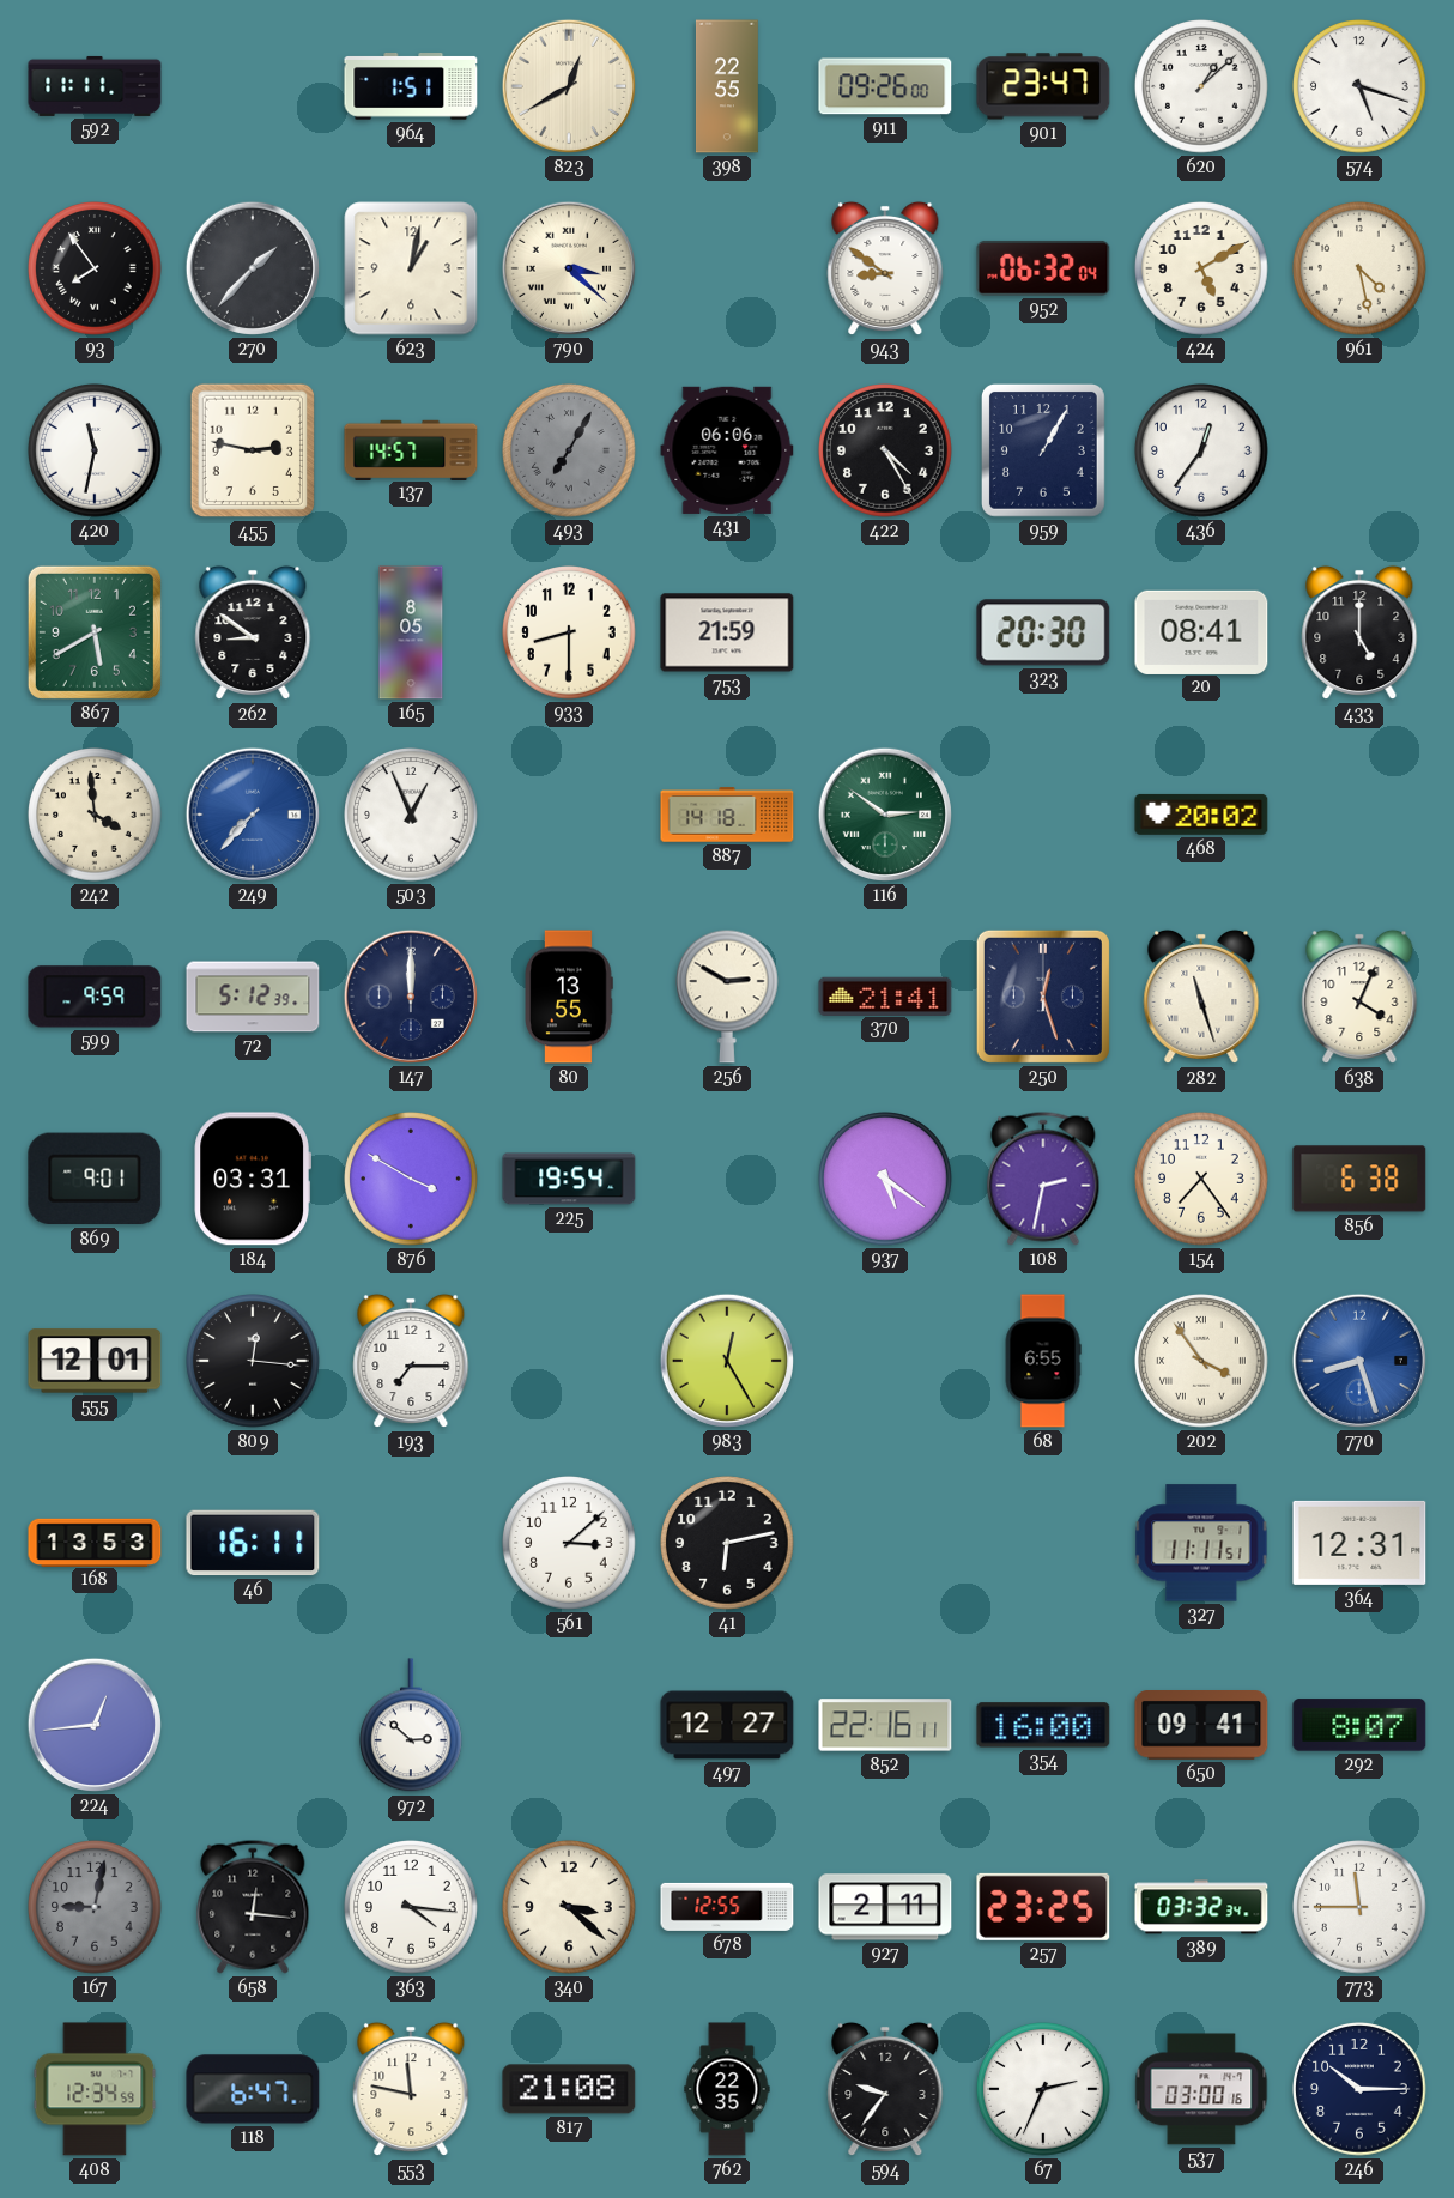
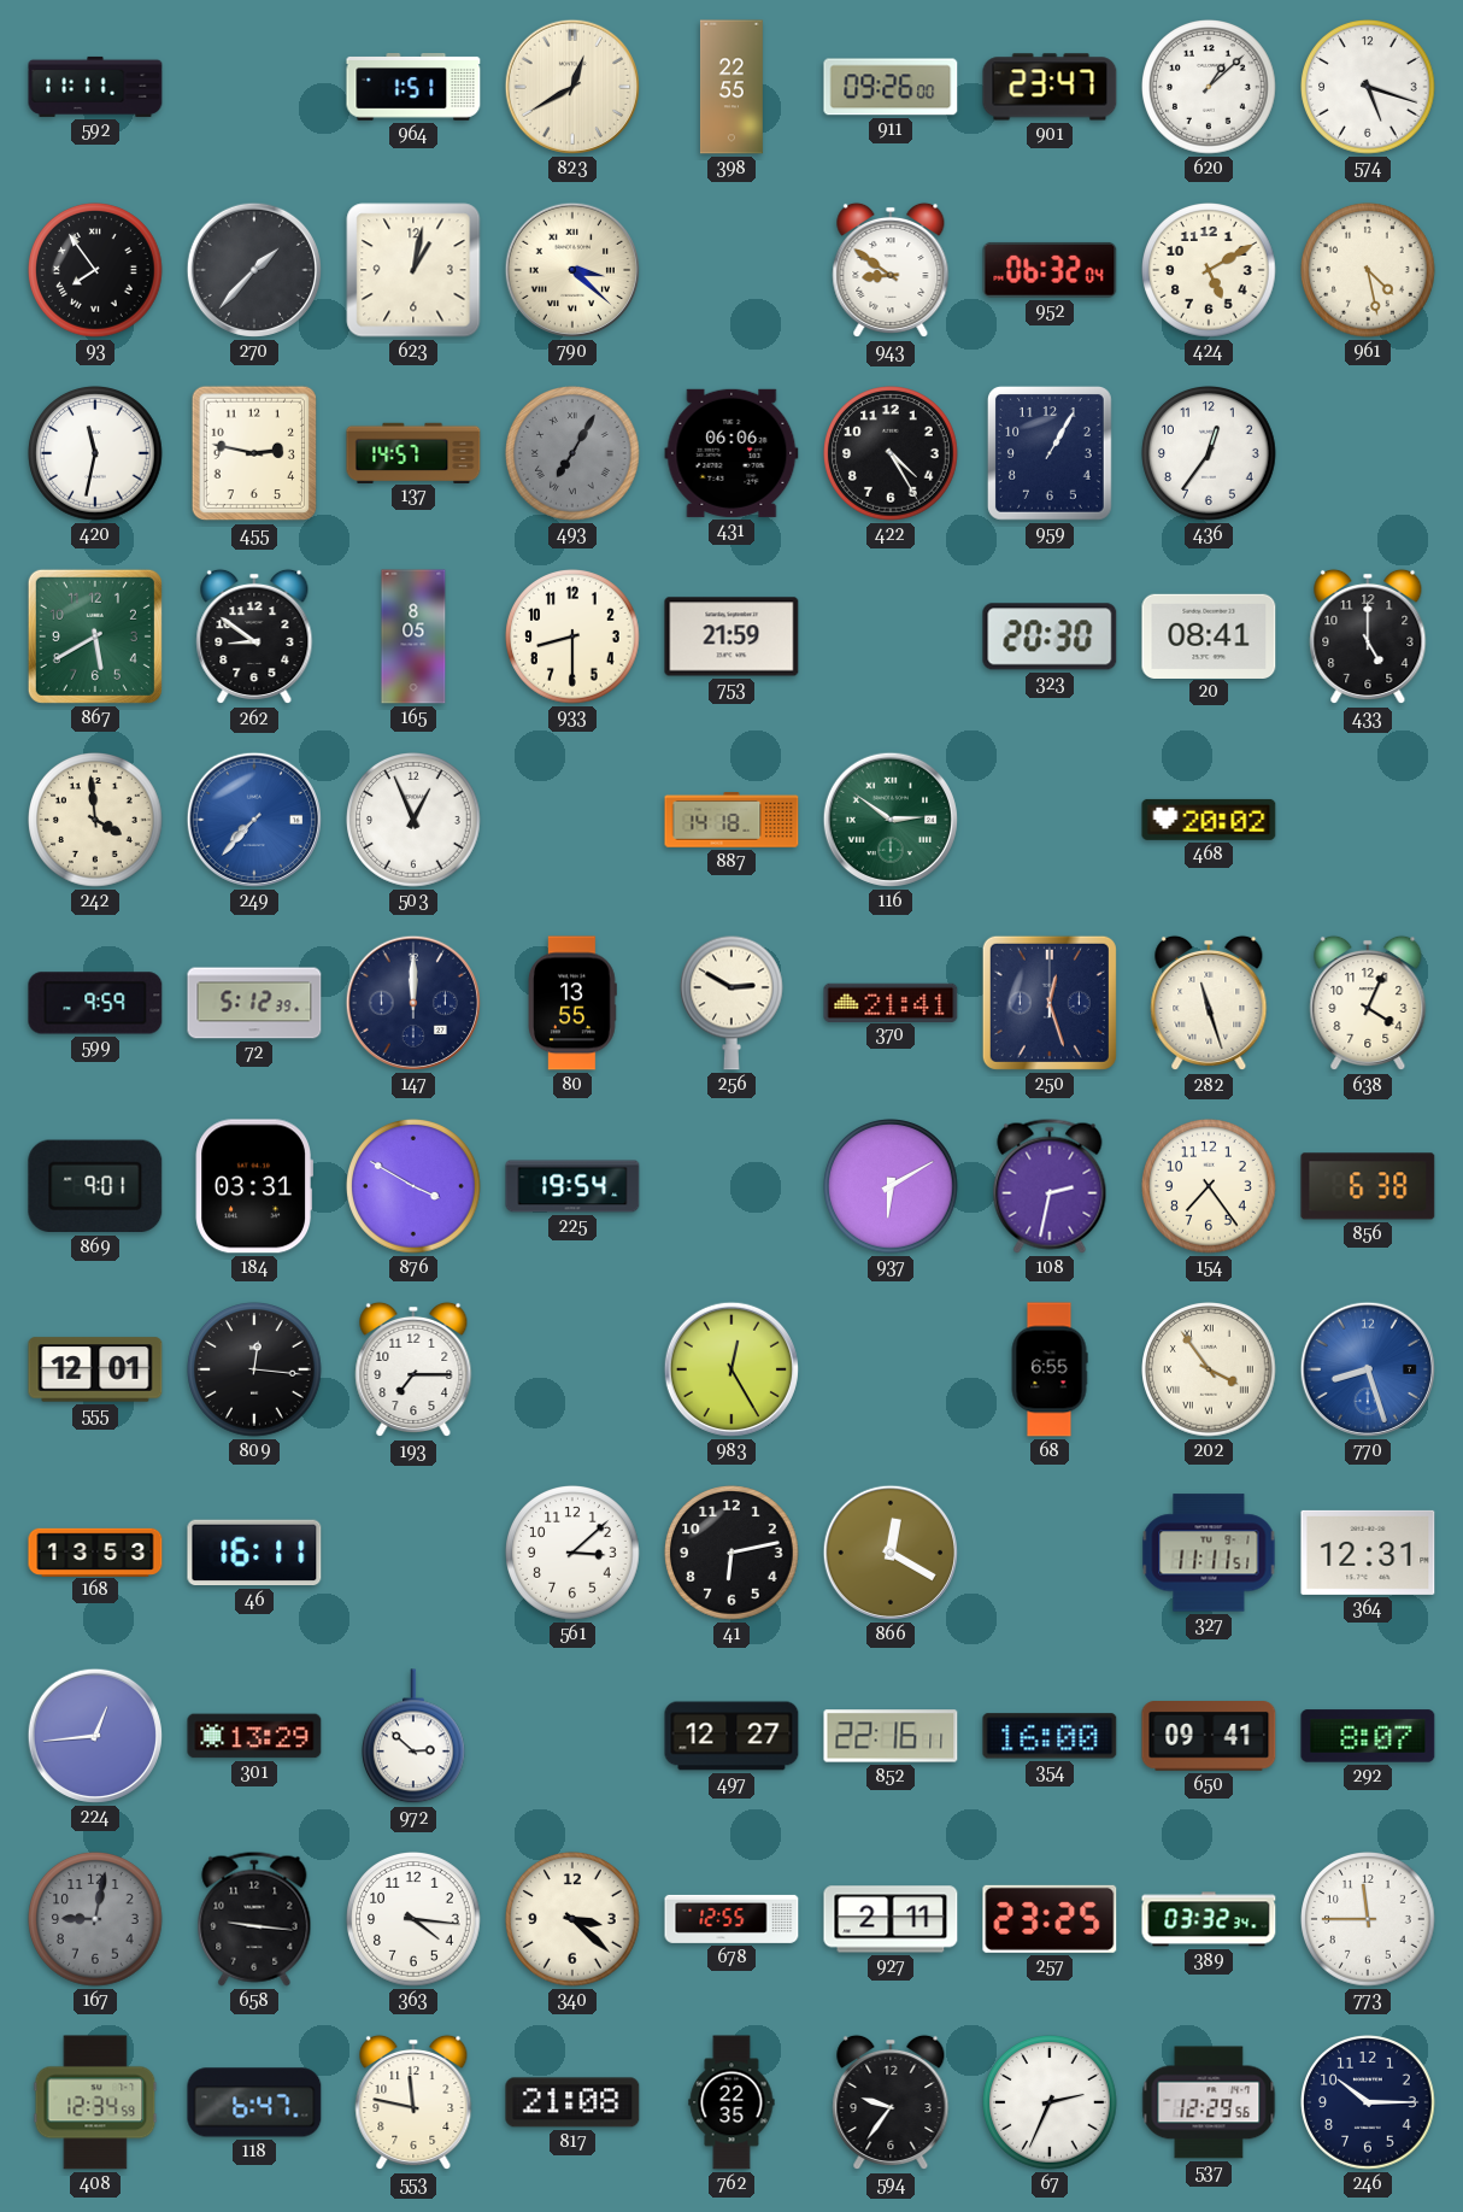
937: 5:21 -> 6:10
866: none -> 12:20
301: none -> 13:29
658: 12:16 -> 9:16
537: 03:00 -> 12:29
